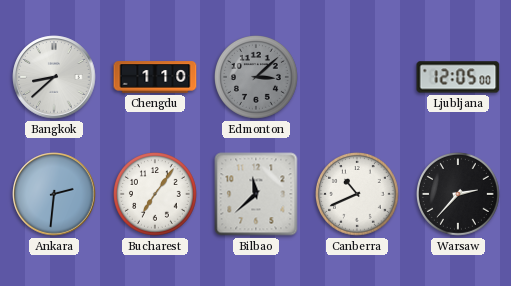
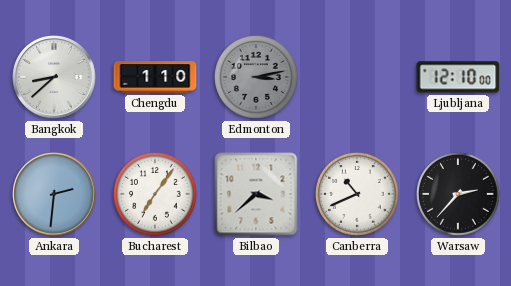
Edmonton: 3:08 -> 3:13
Ljubljana: 12:05 -> 12:10
Bilbao: 11:38 -> 3:38
